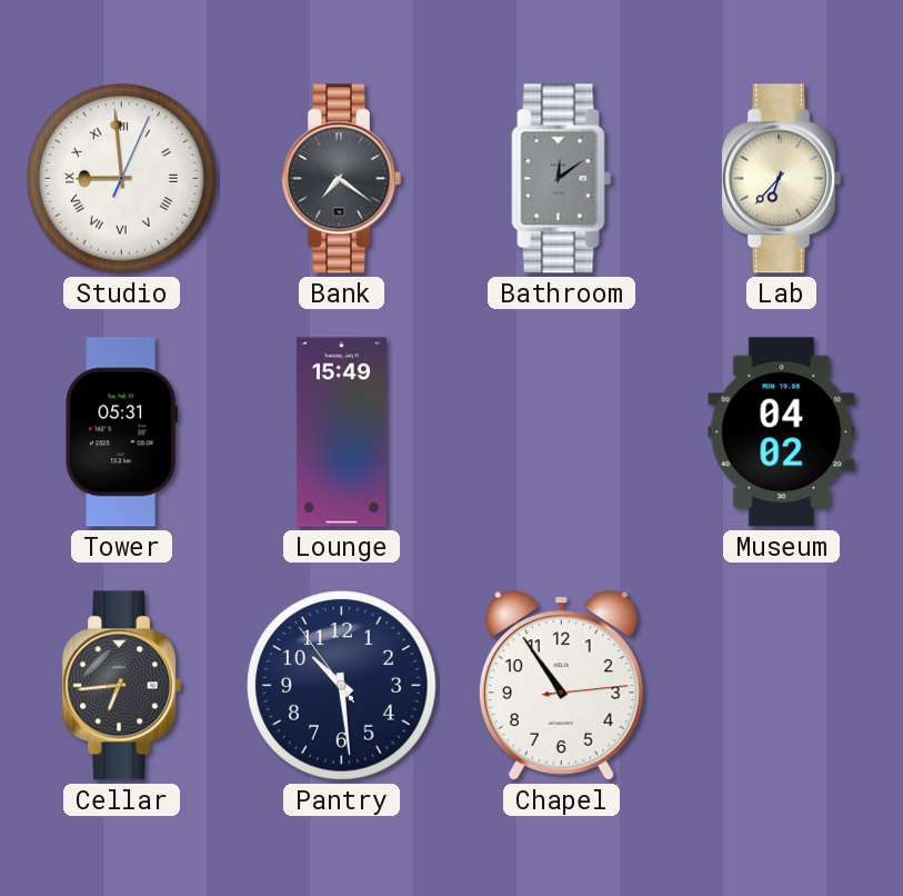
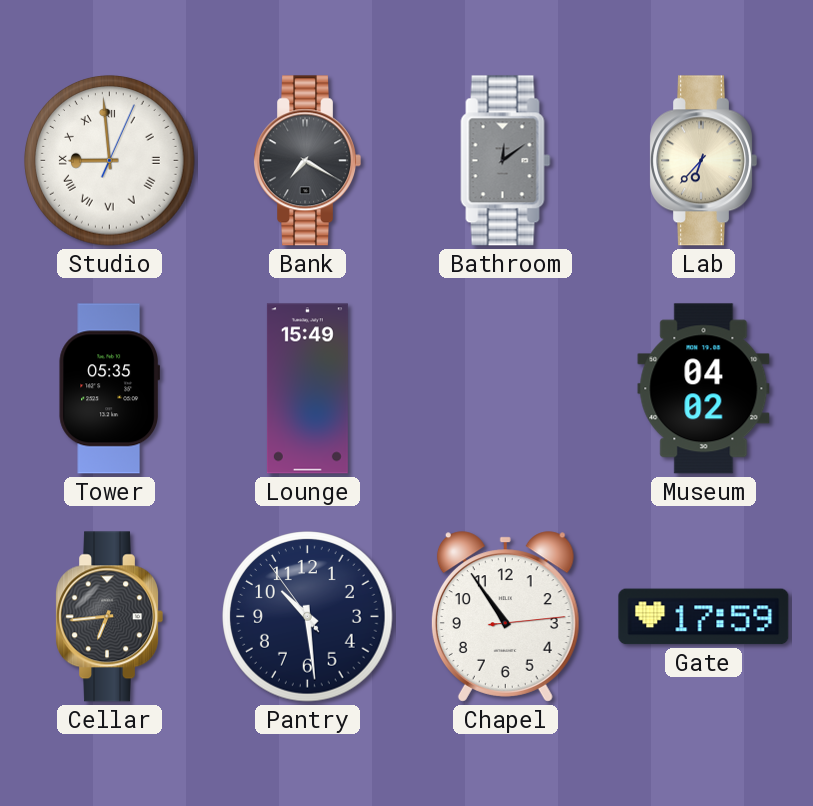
Bank: 7:21 -> 7:20
Tower: 05:31 -> 05:35
Gate: none -> 17:59
